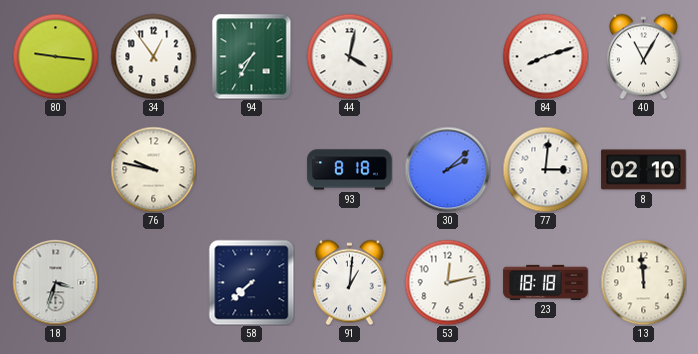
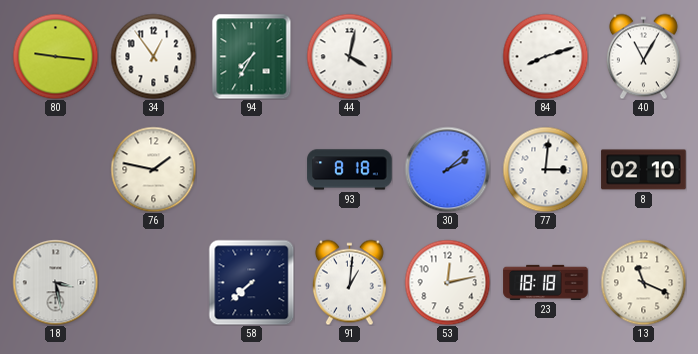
76: 9:47 -> 1:47
18: 3:33 -> 3:28
13: 11:59 -> 11:19
